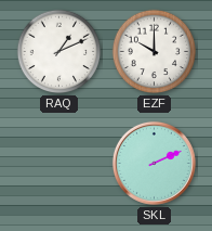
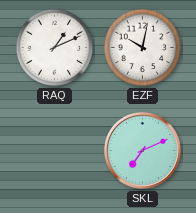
EZF: 10:00 -> 10:02
SKL: 2:11 -> 7:11
